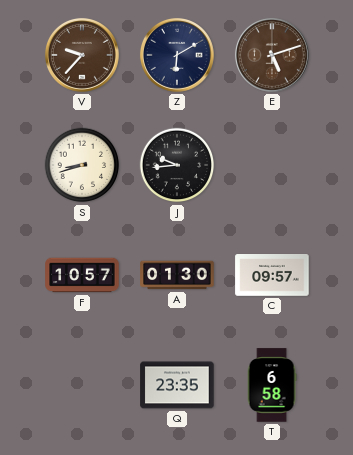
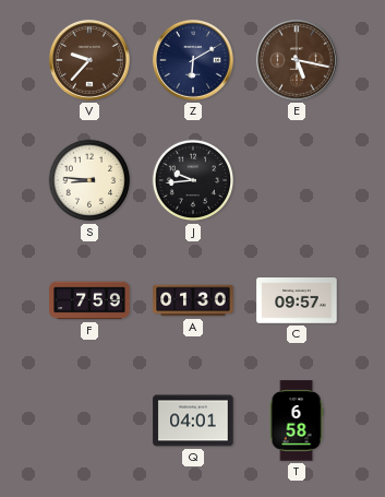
E: 5:12 -> 5:17
S: 8:42 -> 8:46
F: 10:57 -> 7:59
Q: 23:35 -> 04:01
